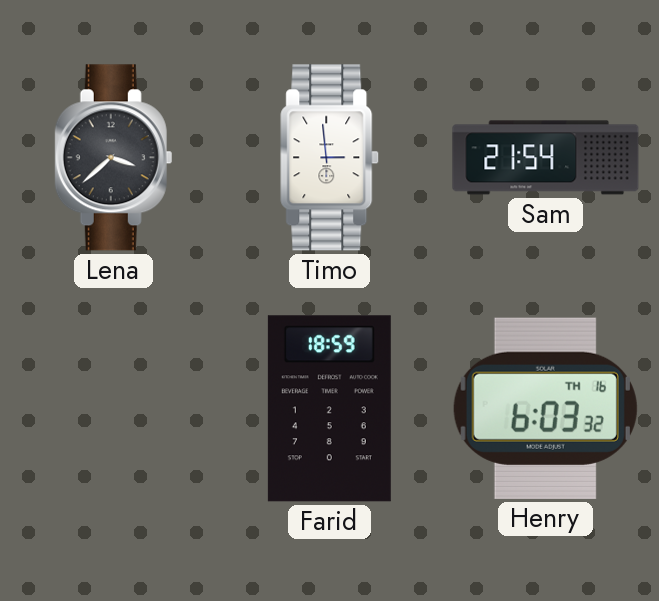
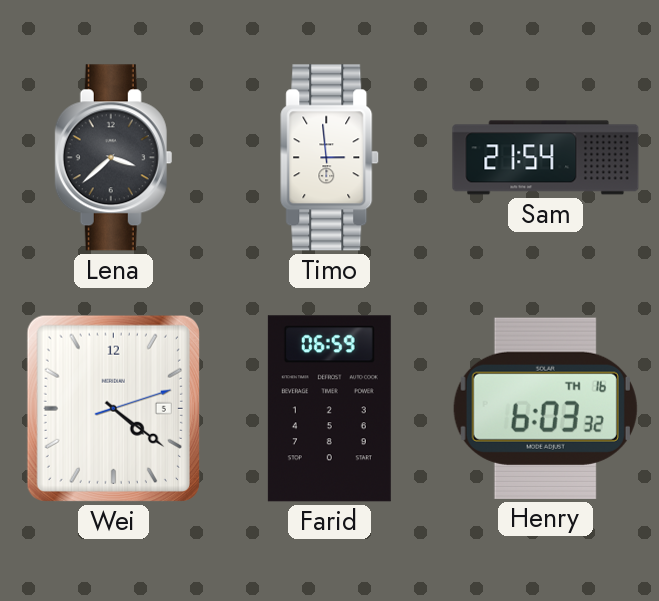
Wei: none -> 4:21
Farid: 18:59 -> 06:59
